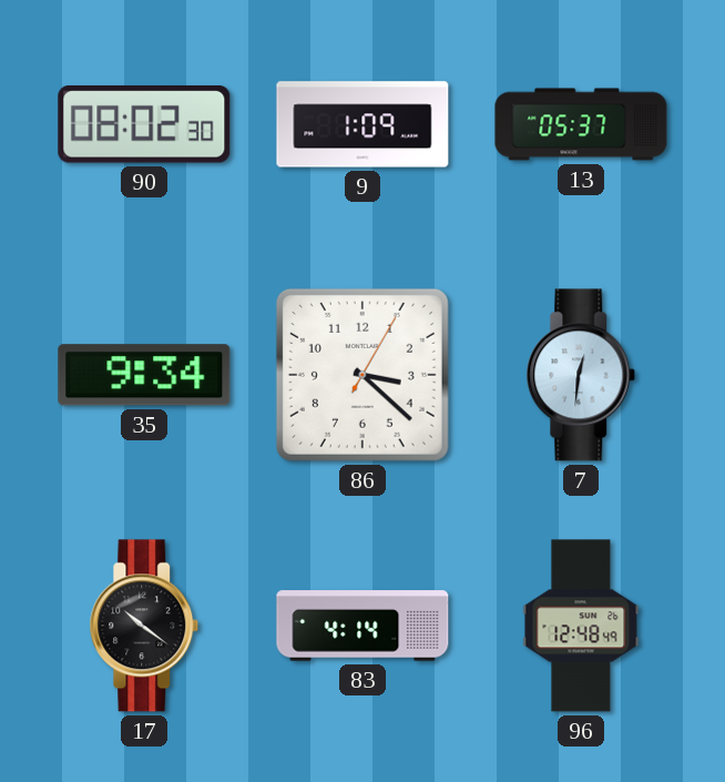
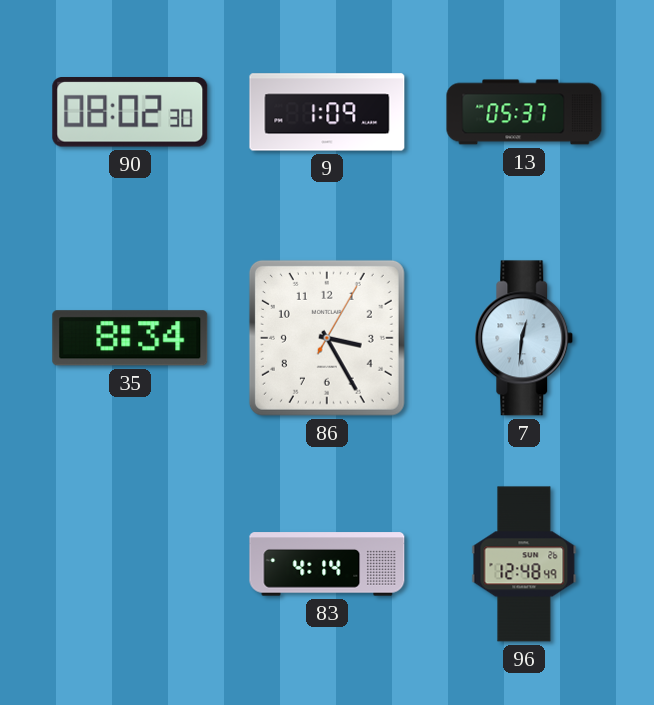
35: 9:34 -> 8:34
86: 3:22 -> 3:25
17: 10:21 -> none
